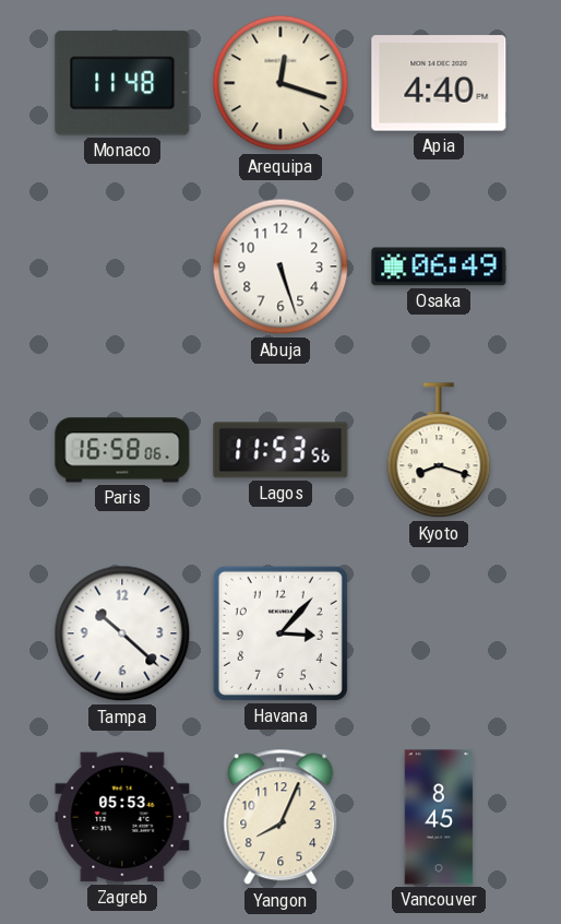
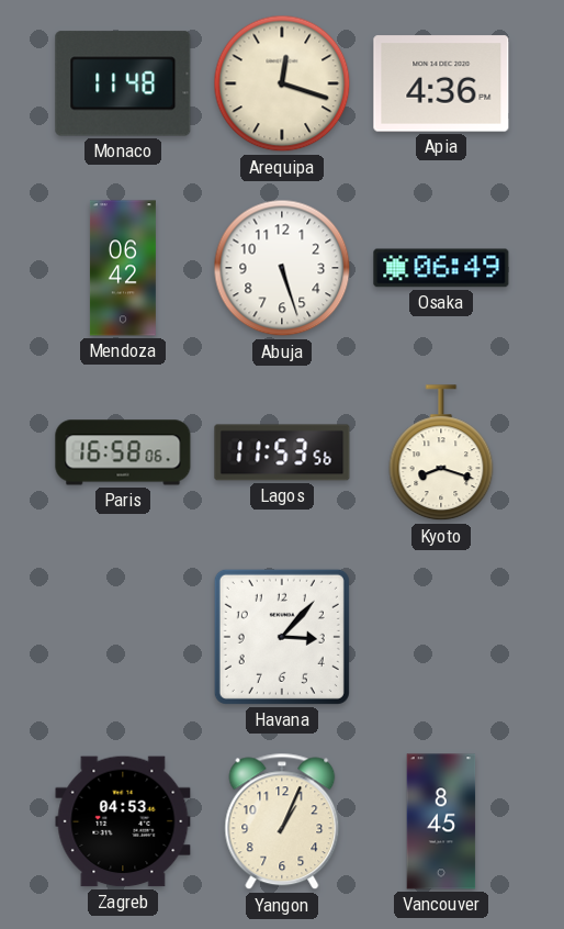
Apia: 4:40 -> 4:36
Mendoza: none -> 06:42
Tampa: 10:22 -> none
Zagreb: 05:53 -> 04:53
Yangon: 8:04 -> 1:04
